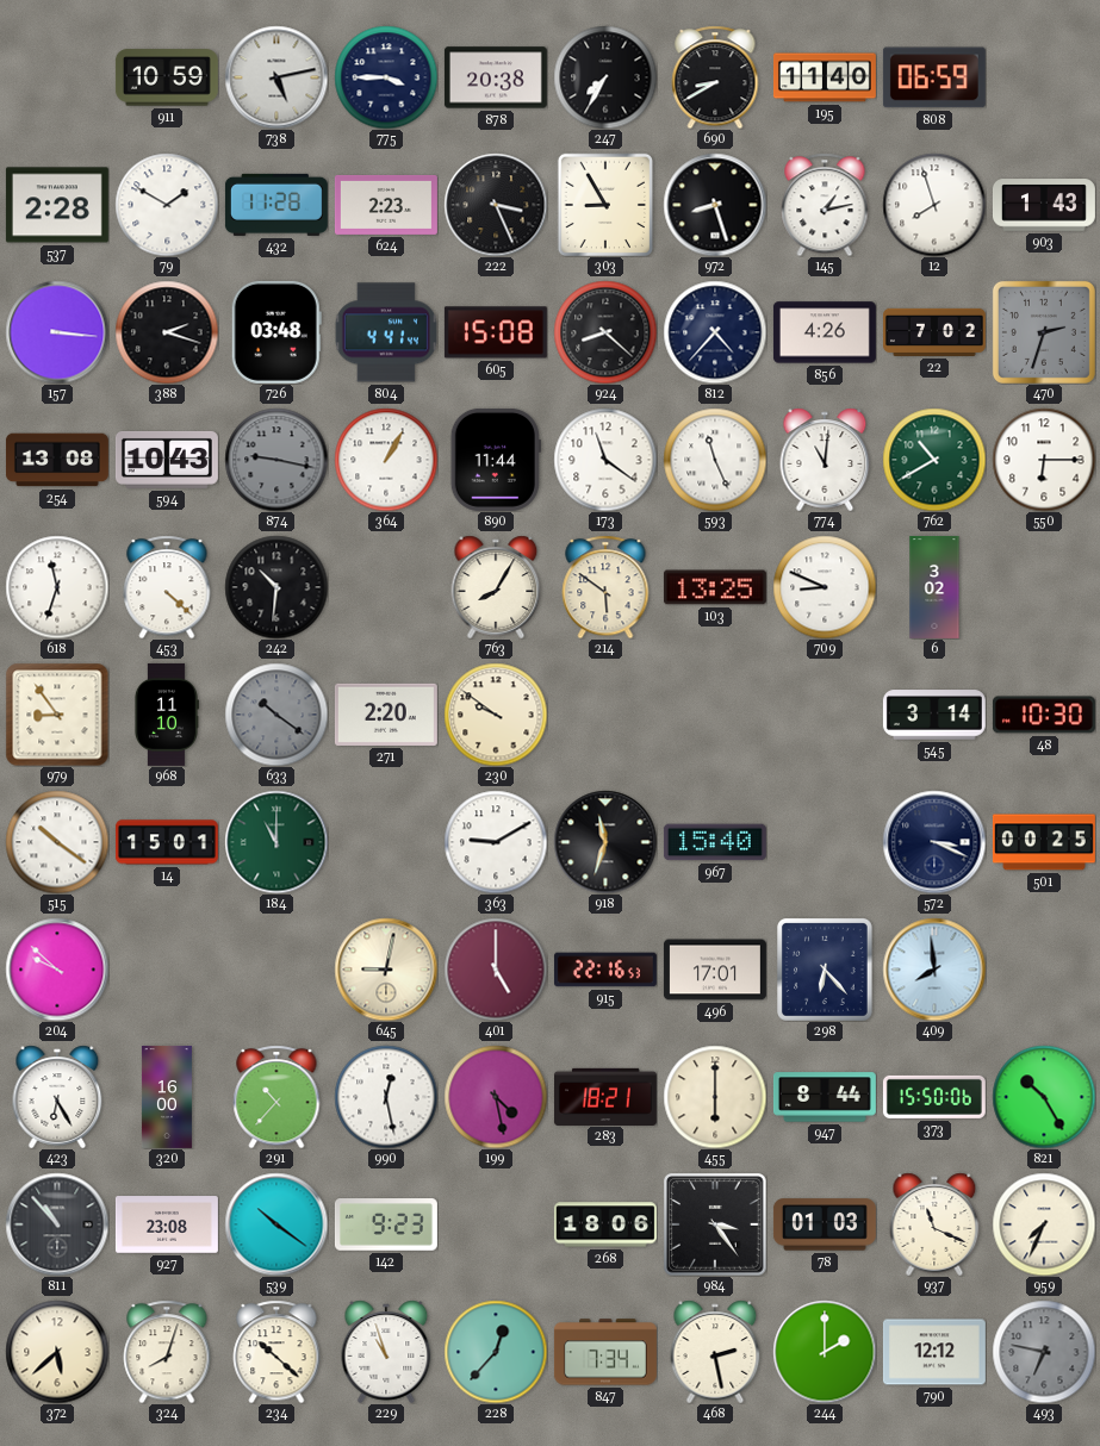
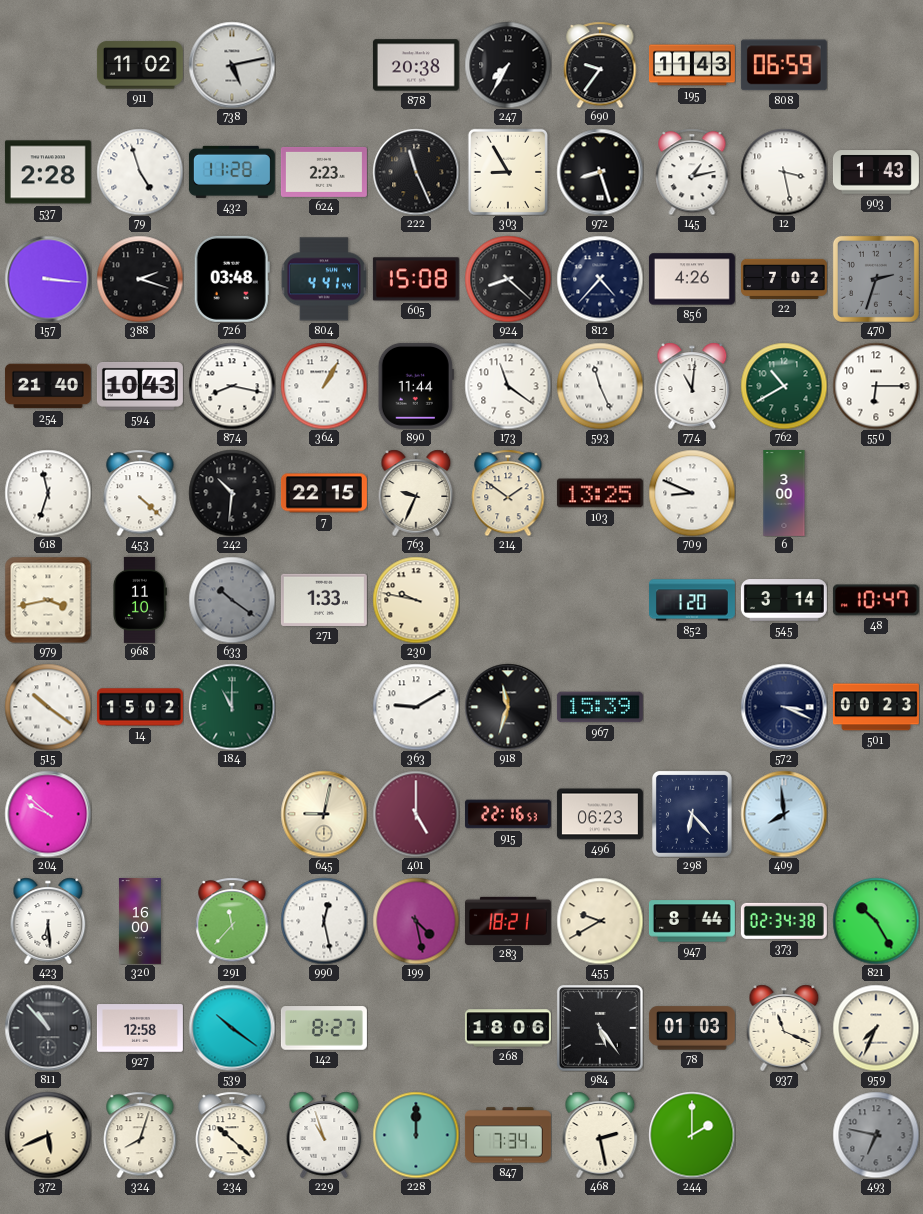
911: 10:59 -> 11:02
775: 3:45 -> none
690: 8:40 -> 9:36
195: 11:40 -> 11:43
79: 1:50 -> 4:57
222: 3:26 -> 11:26
12: 7:57 -> 3:28
254: 13:08 -> 21:40
874: 9:17 -> 8:17
874 dial: grey -> white
7: none -> 22:15
763: 8:05 -> 9:34
214: 5:51 -> 1:51
6: 3:02 -> 3:00
979: 8:54 -> 3:43
271: 2:20 -> 1:33
230: 9:51 -> 9:47
852: none -> 1:20
48: 10:30 -> 10:47
14: 15:01 -> 15:02
967: 15:40 -> 15:39
501: 00:25 -> 00:23
496: 17:01 -> 06:23
423: 6:25 -> 6:29
291: 10:37 -> 11:37
455: 6:00 -> 9:40
373: 15:50 -> 02:34
927: 23:08 -> 12:58
142: 9:23 -> 8:27
984: 3:24 -> 5:24
372: 5:38 -> 5:41
228: 12:37 -> 12:00
790: 12:12 -> none
